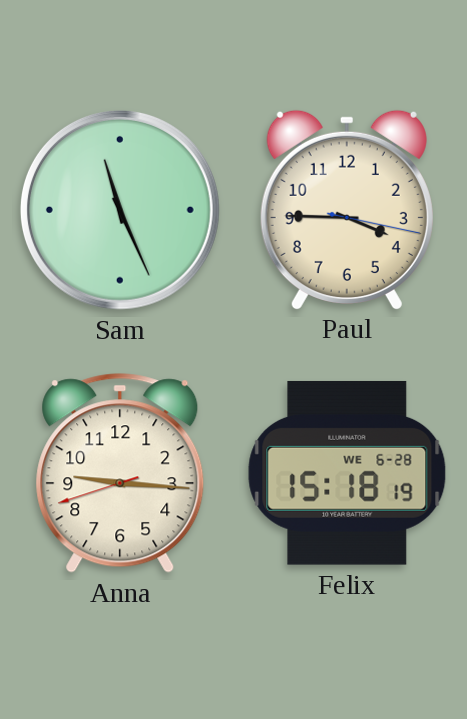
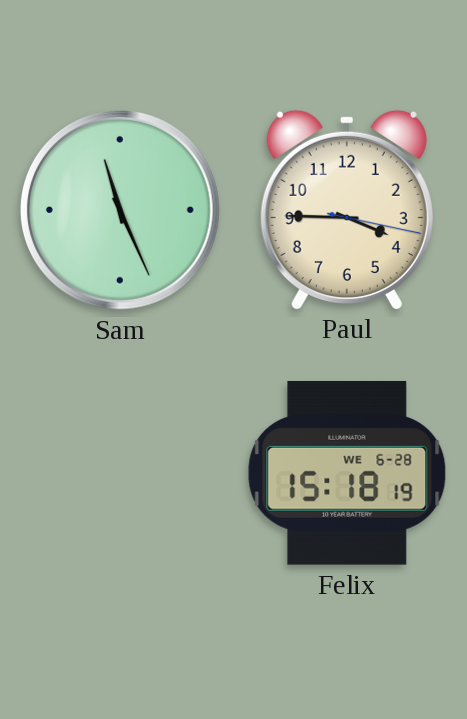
Anna: 9:15 -> none
